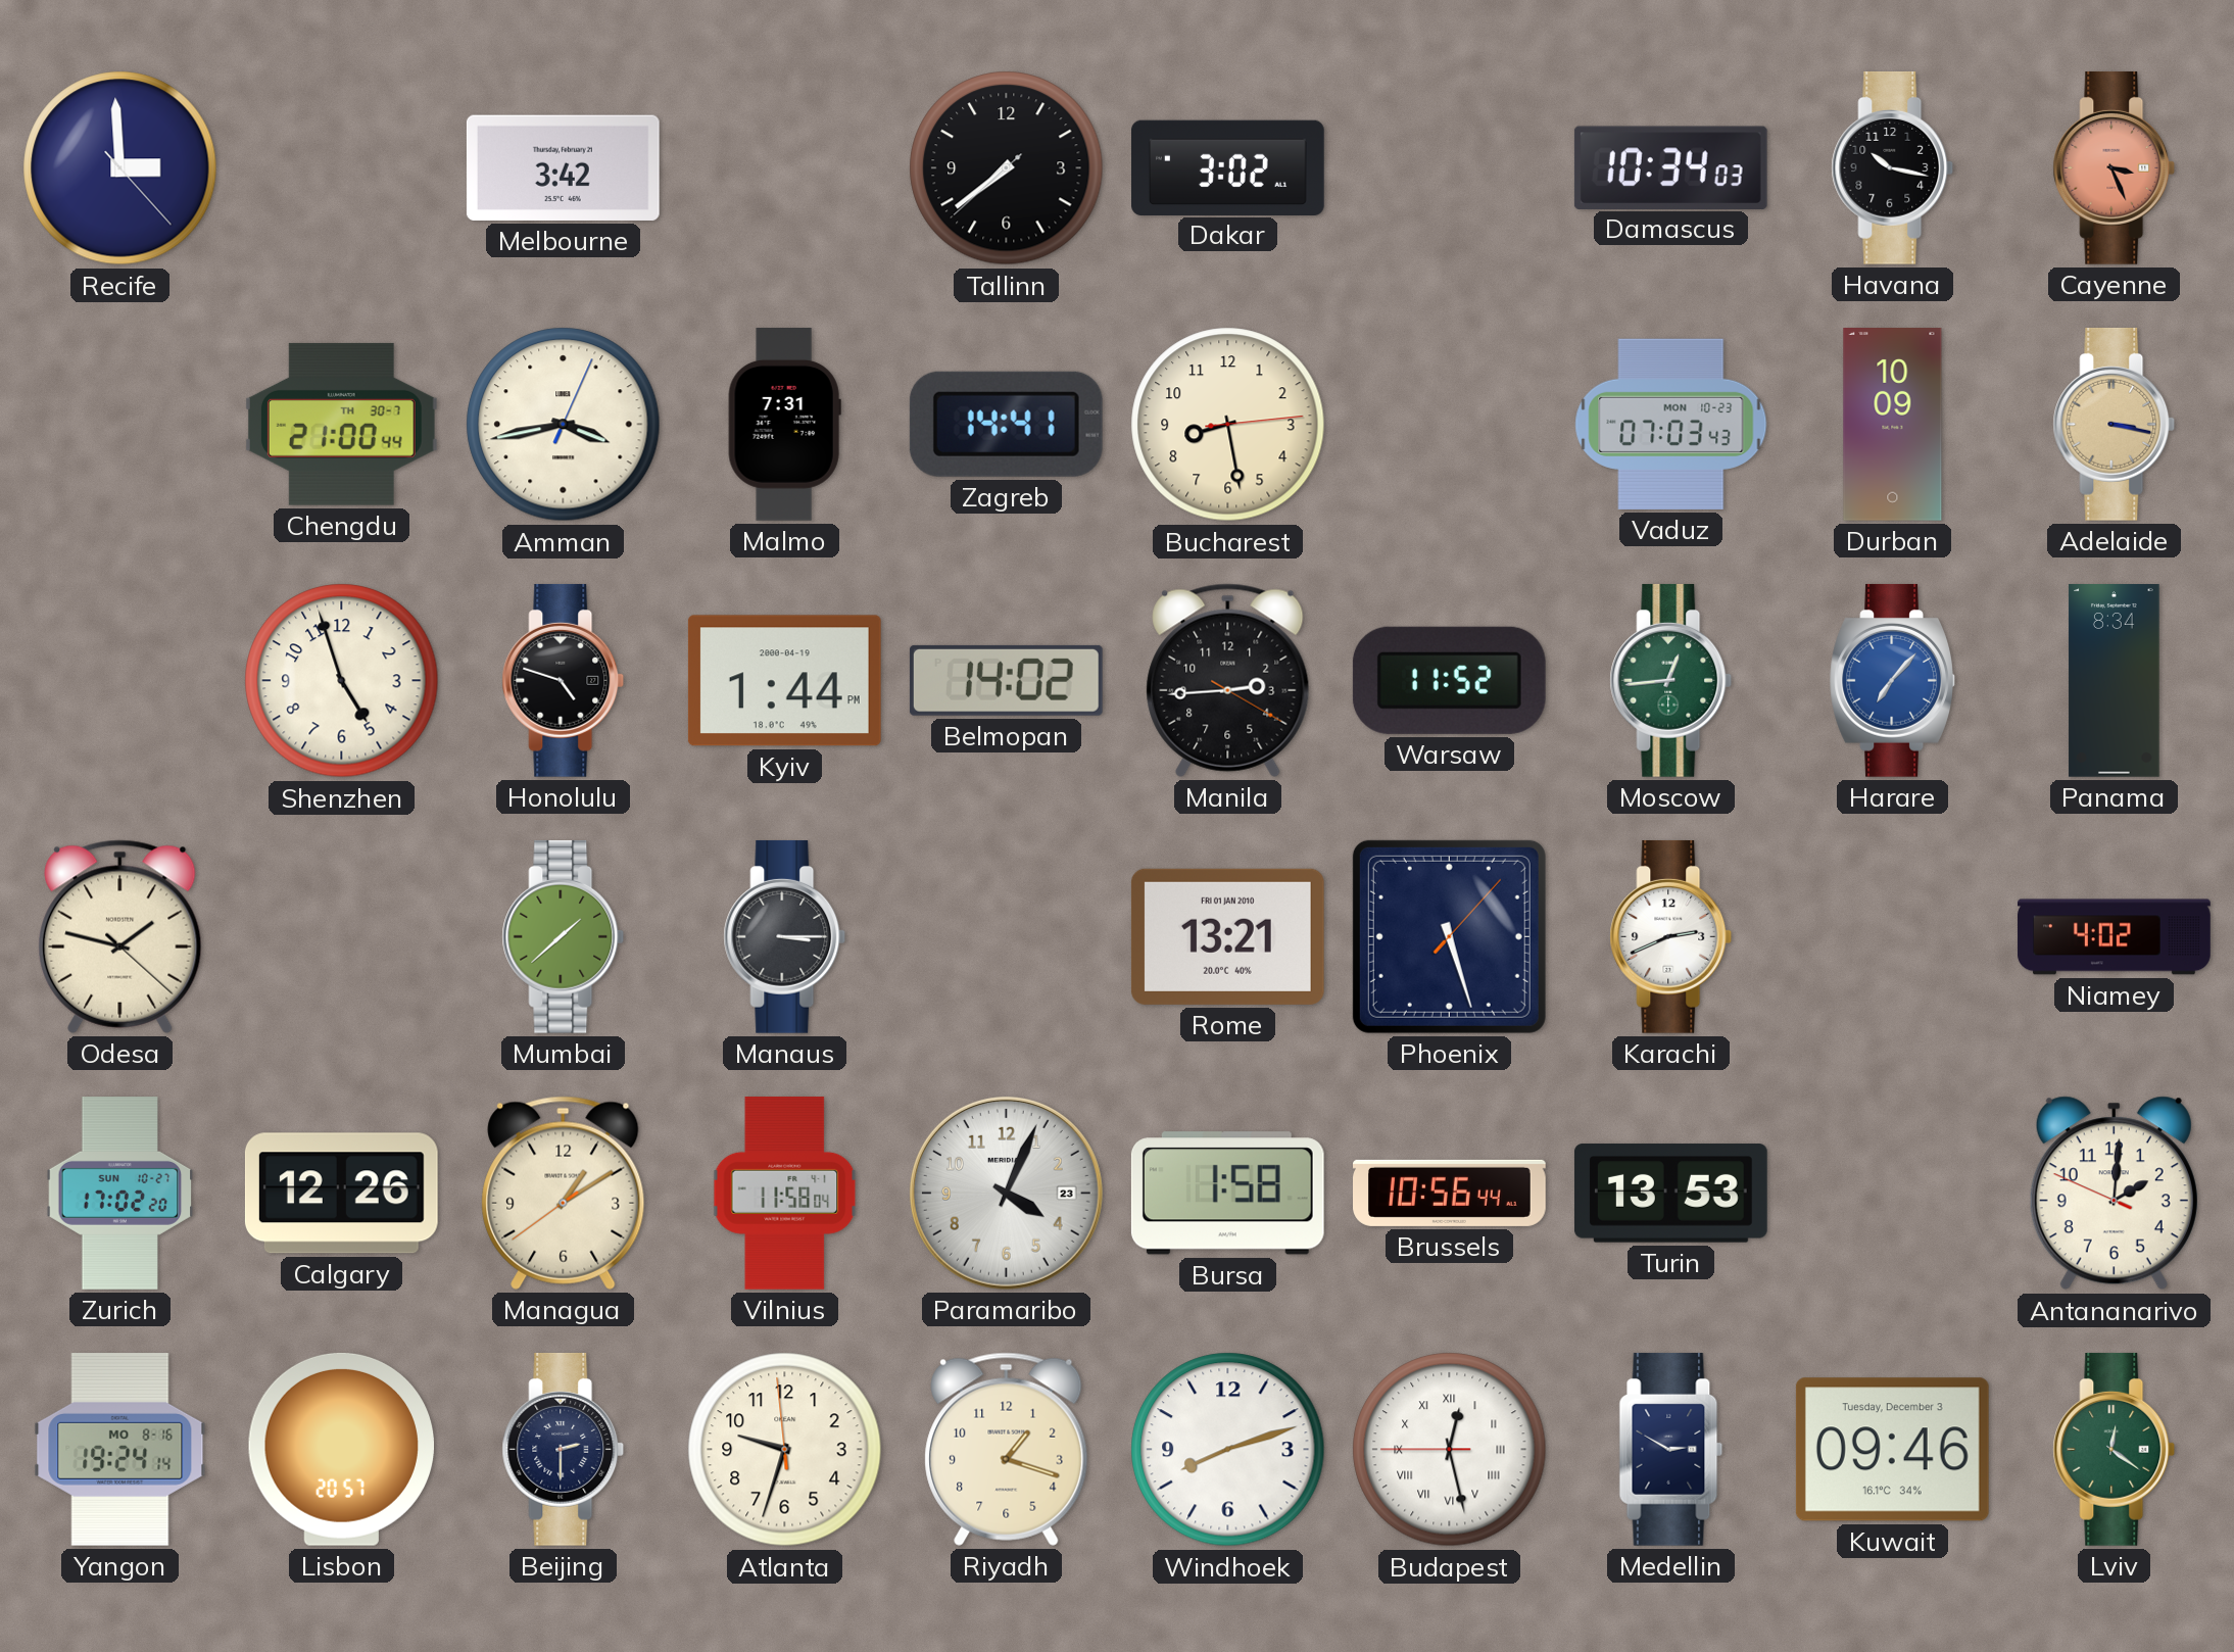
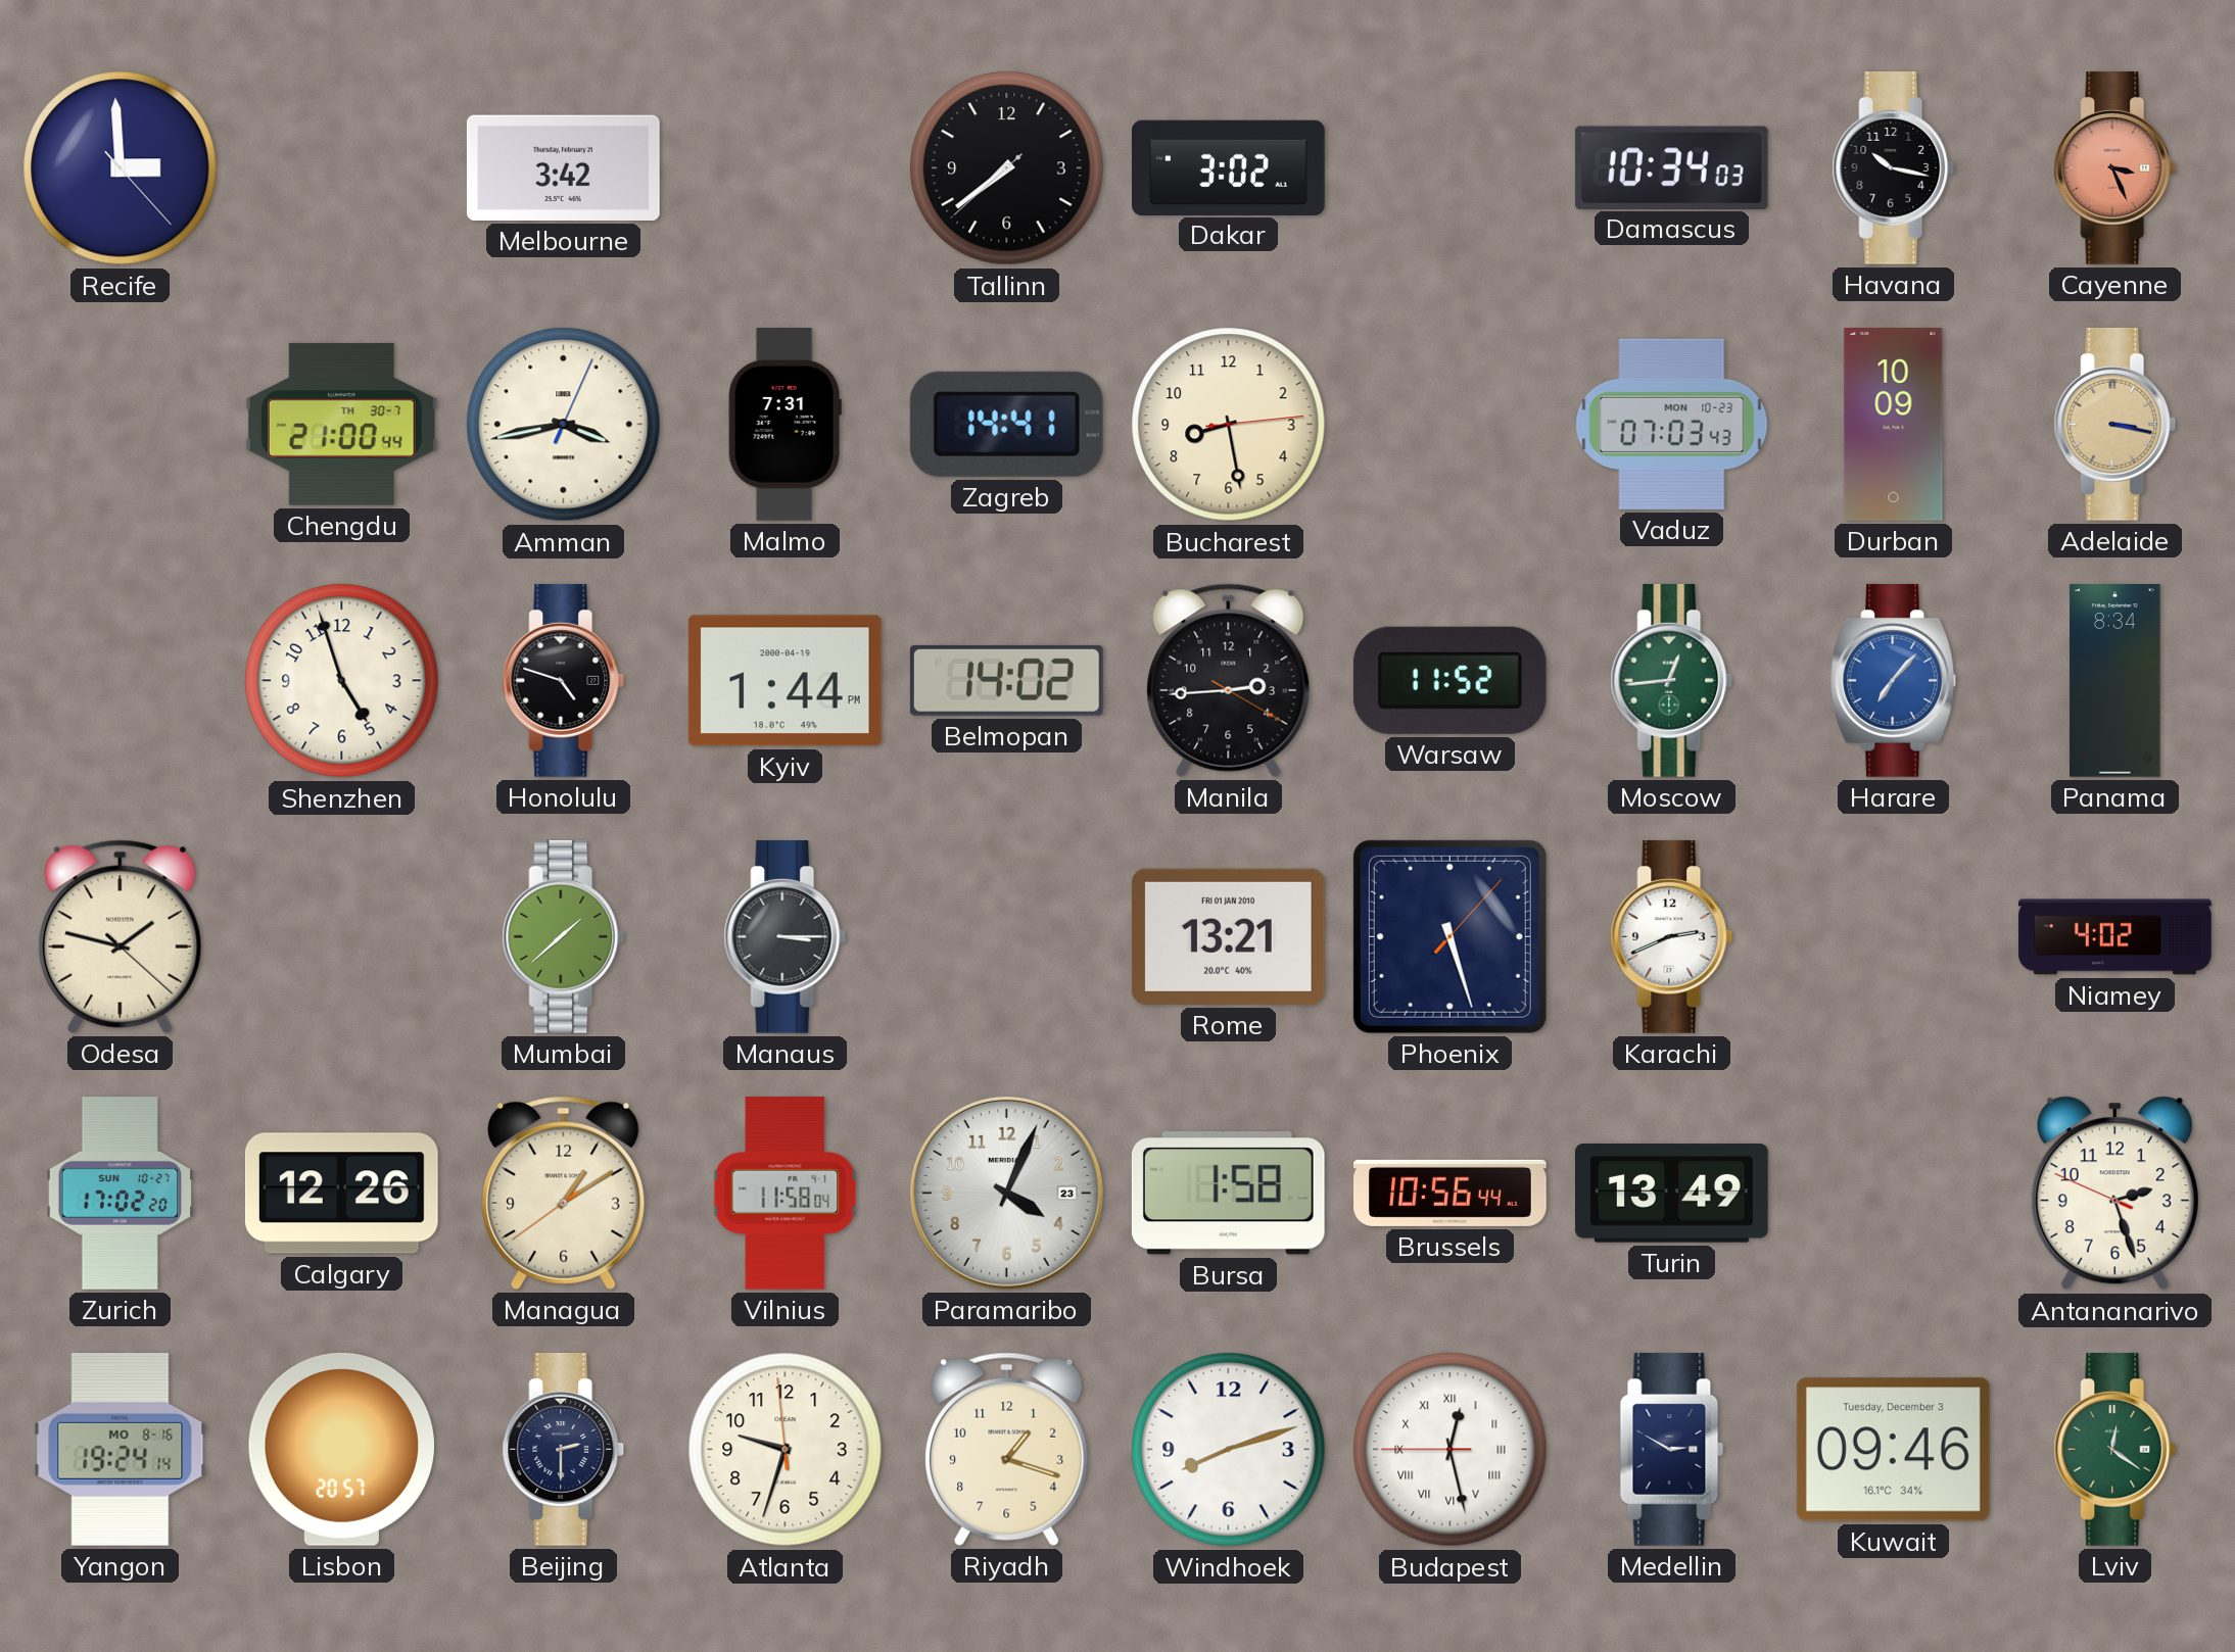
Turin: 13:53 -> 13:49
Antananarivo: 2:00 -> 2:26
